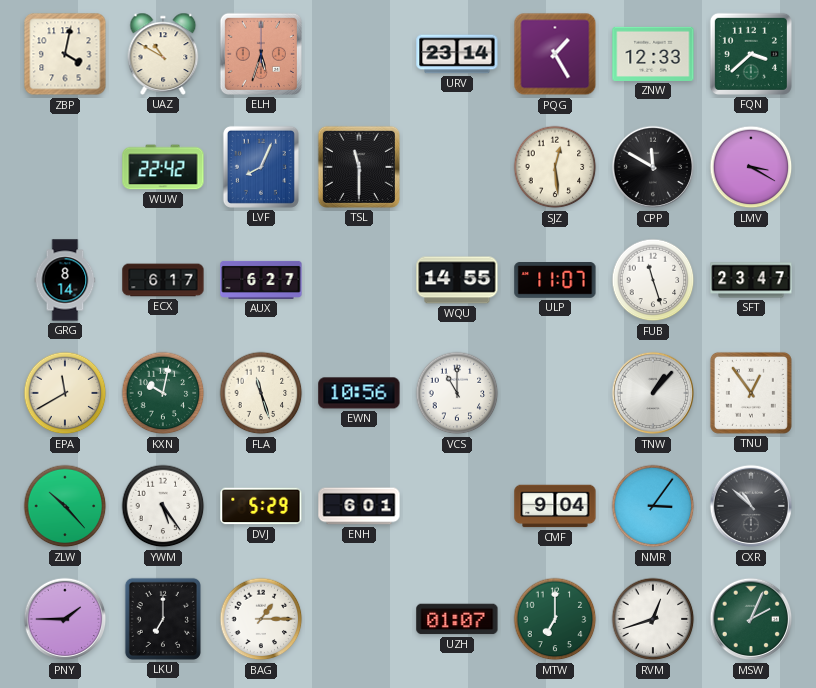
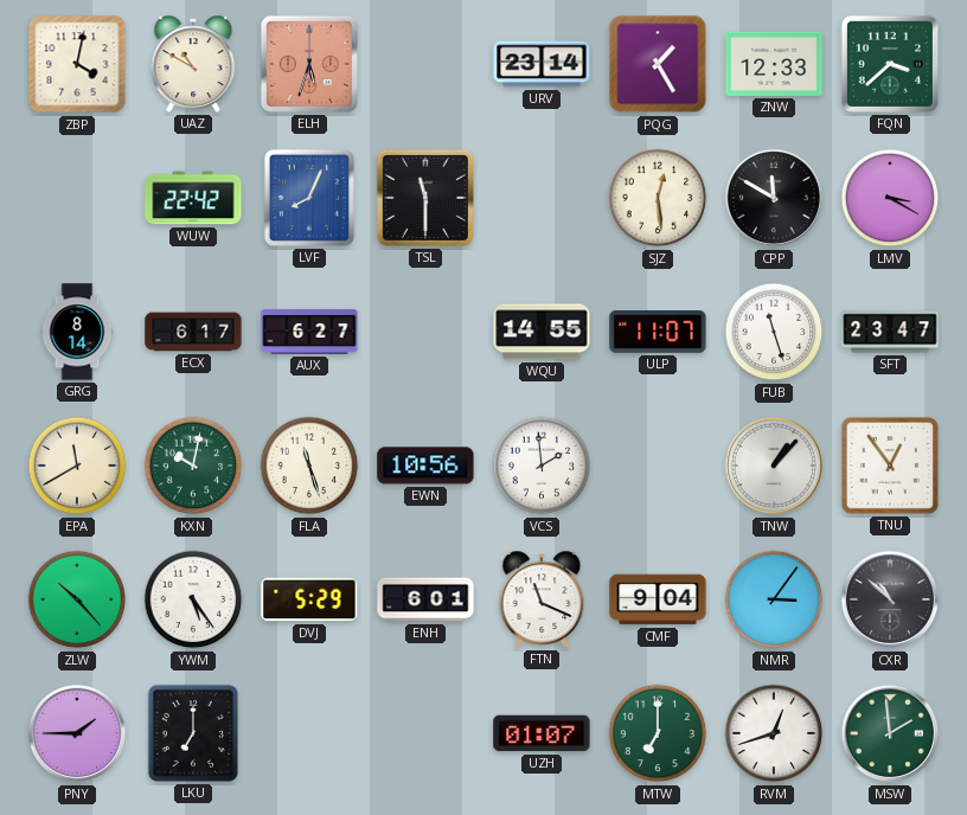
VCS: 11:00 -> 1:59
FTN: none -> 11:19
BAG: 1:15 -> none
MSW: 2:04 -> 1:59
